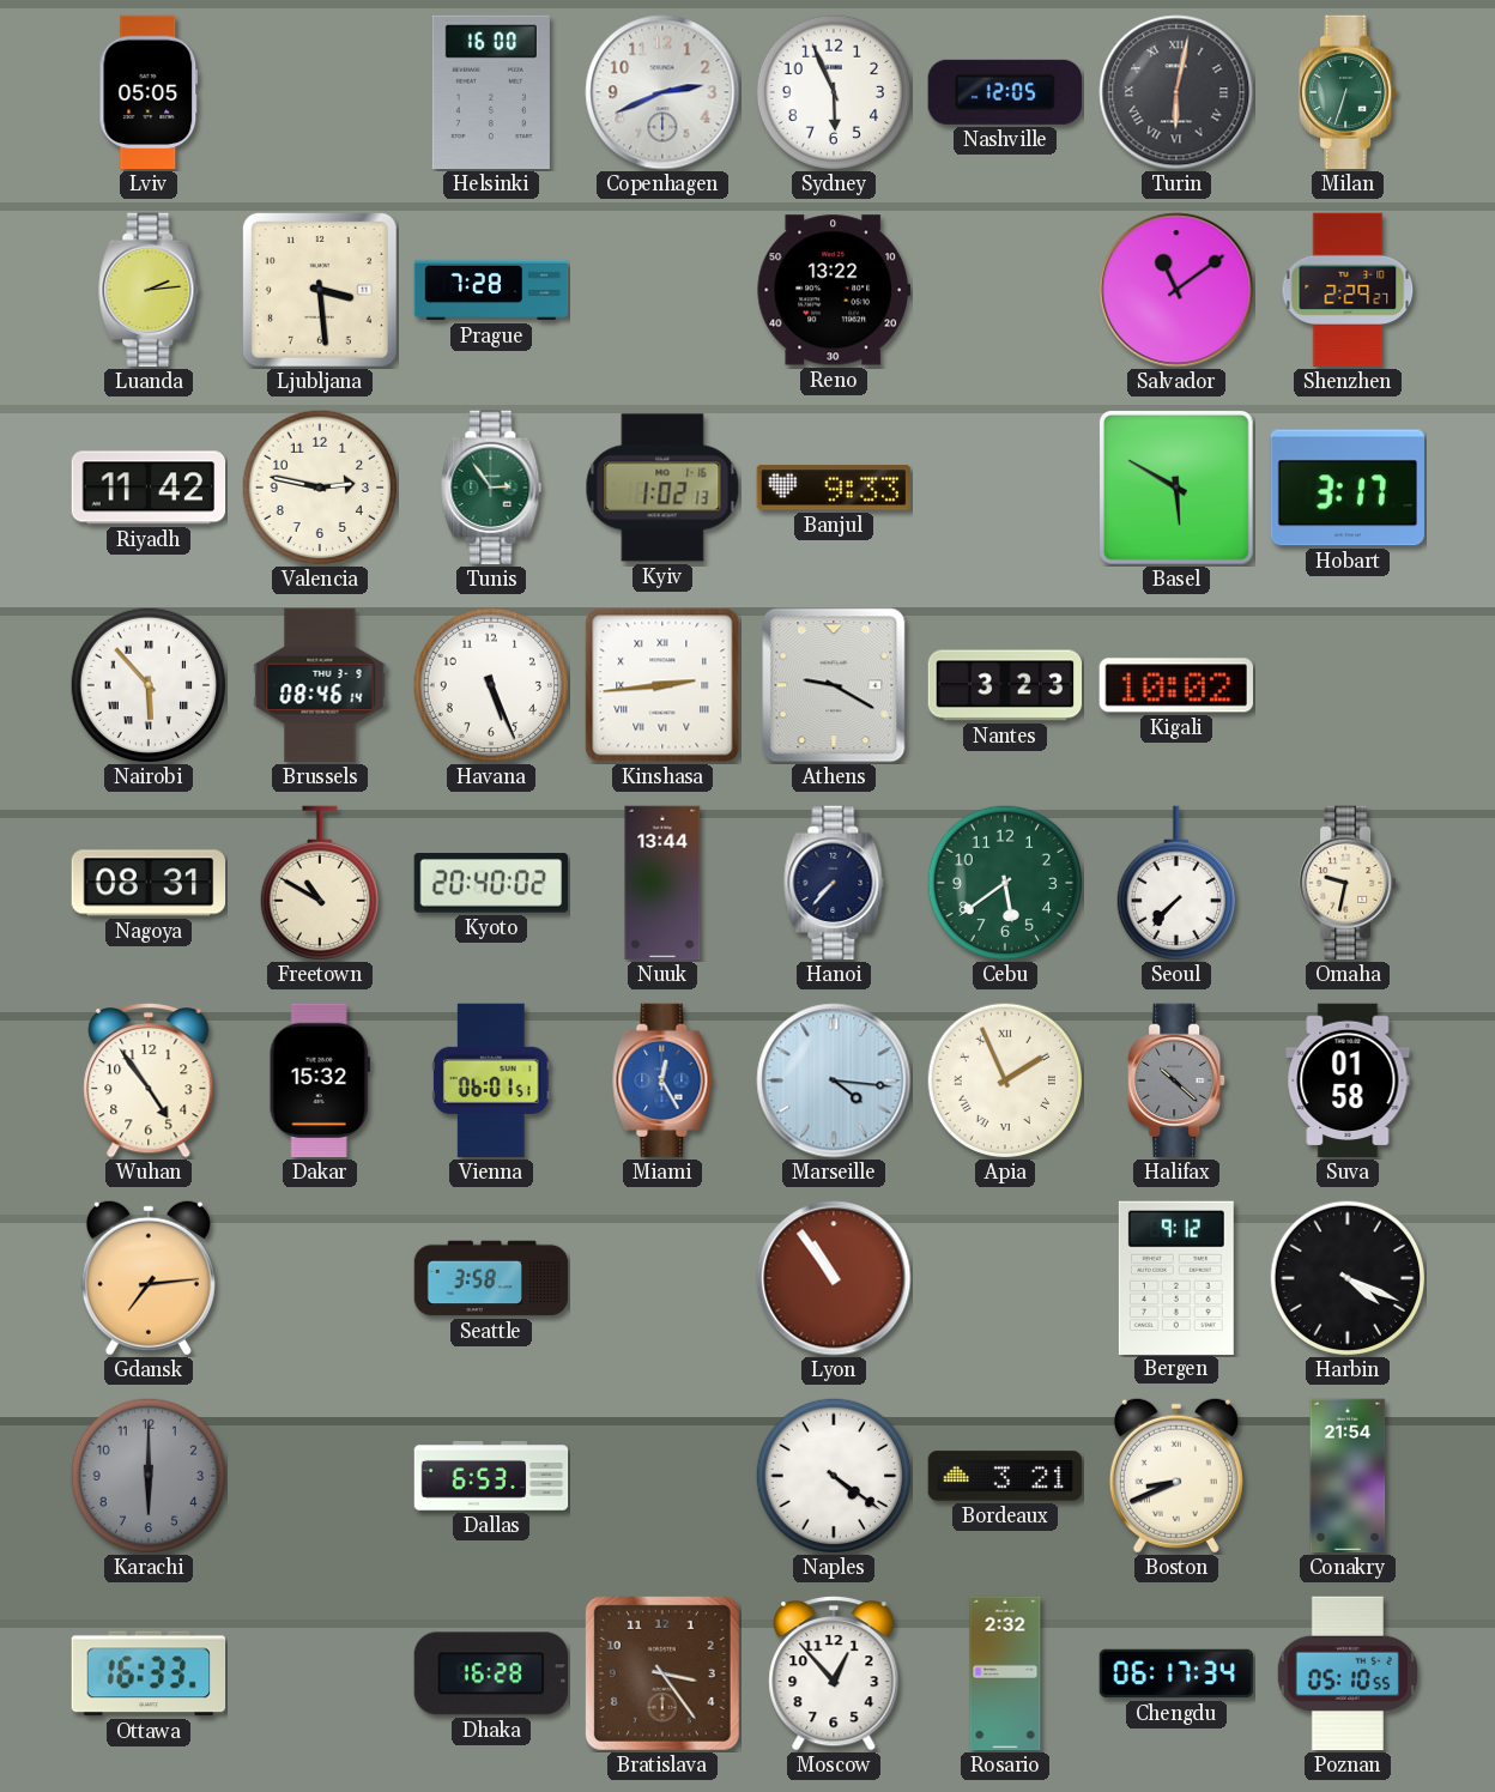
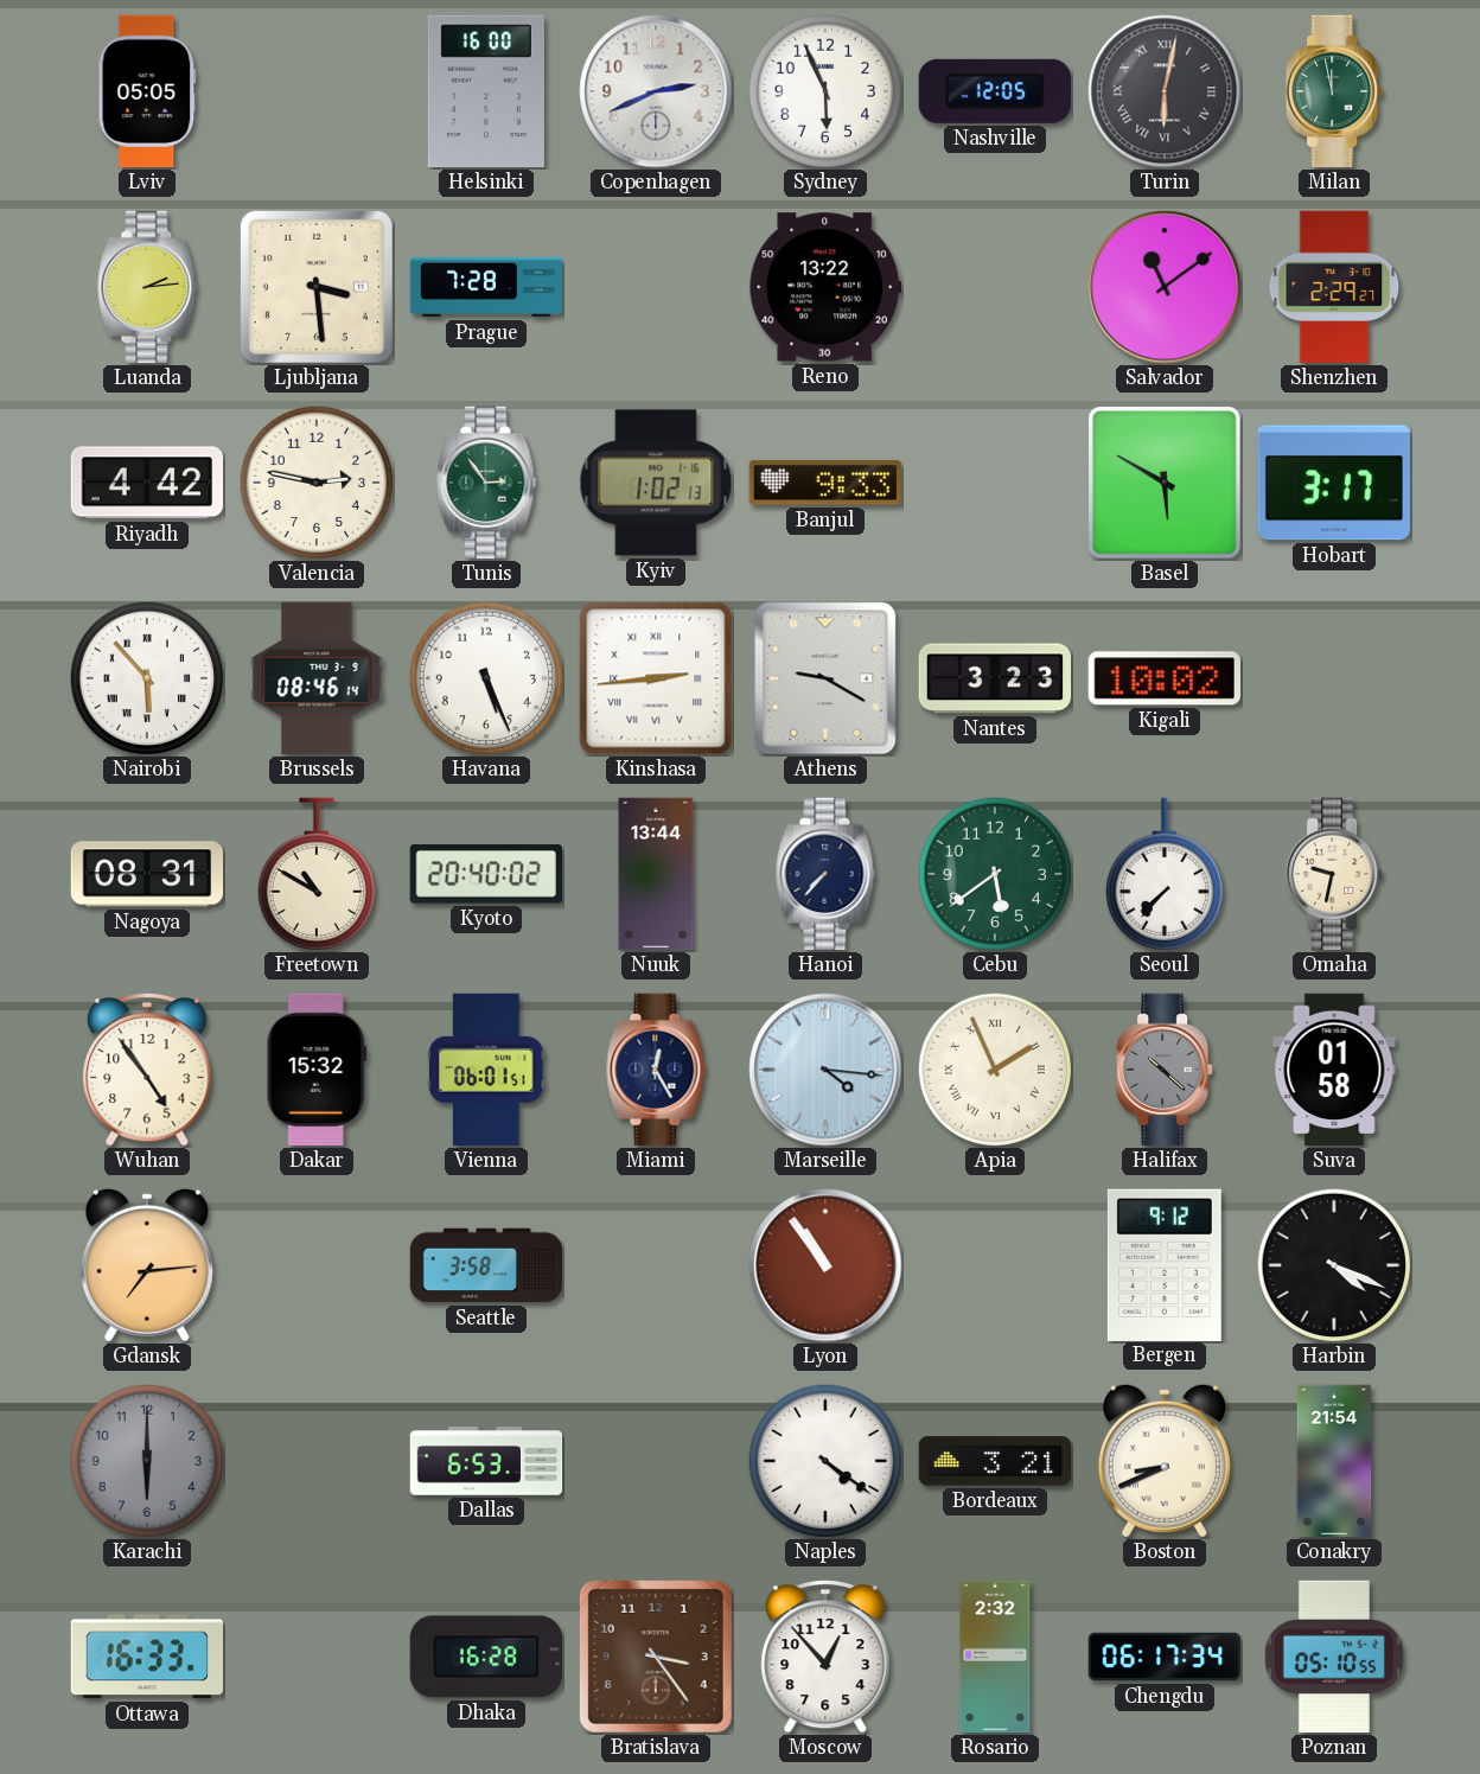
Milan: 6:33 -> 11:58
Riyadh: 11:42 -> 4:42
Miami dial: blue -> navy
